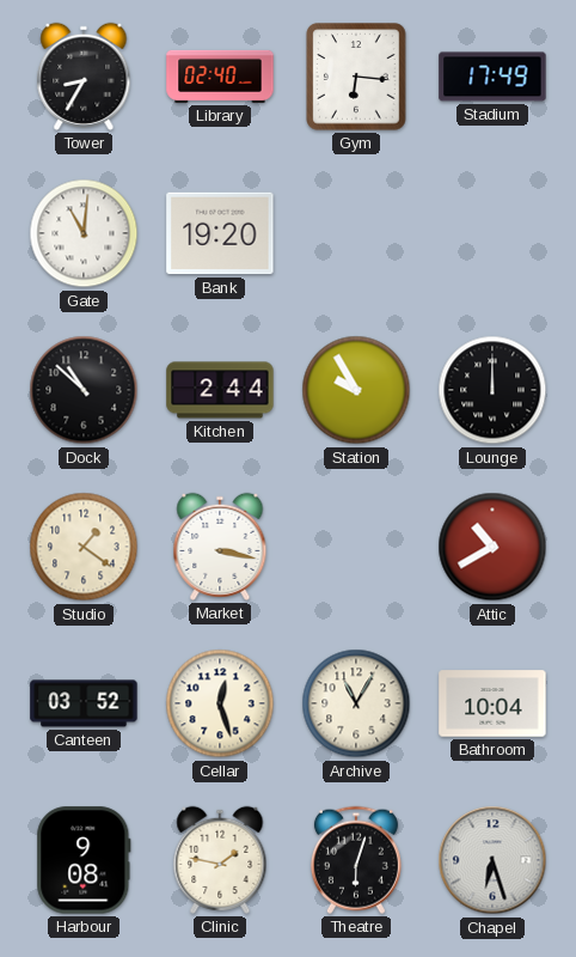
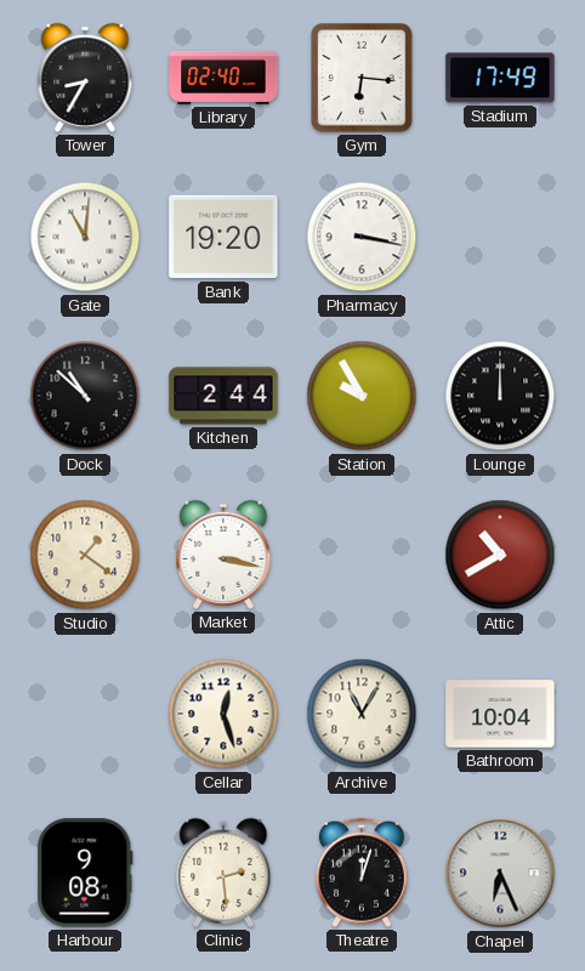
Pharmacy: none -> 3:17
Canteen: 03:52 -> none
Clinic: 1:47 -> 2:29
Theatre: 6:03 -> 12:03
Chapel: 6:27 -> 6:26
